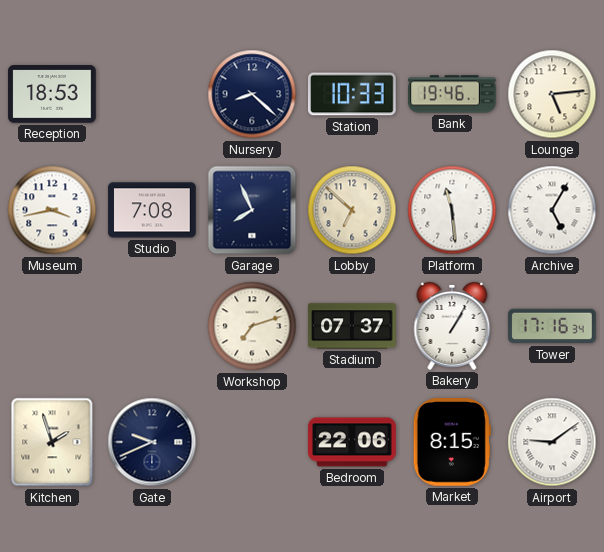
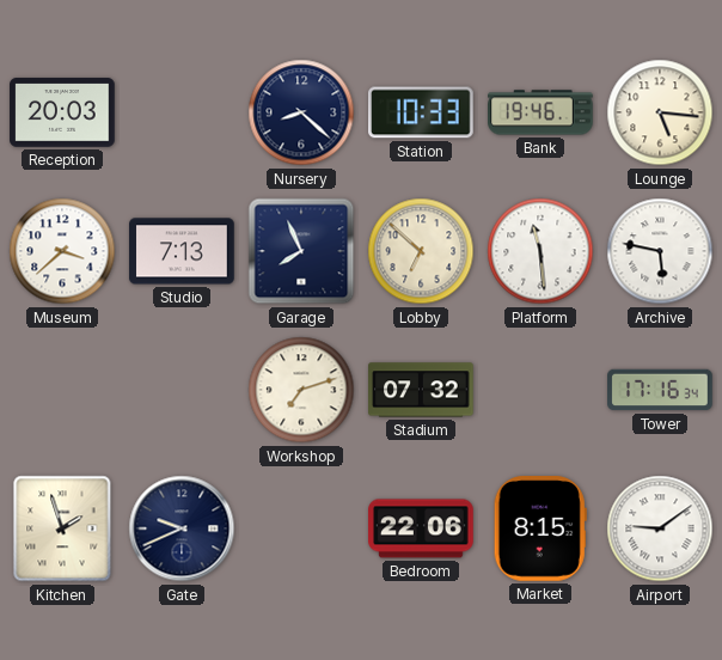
Reception: 18:53 -> 20:03
Lounge: 5:14 -> 5:16
Museum: 3:43 -> 3:38
Studio: 7:08 -> 7:13
Archive: 5:05 -> 5:47
Stadium: 07:37 -> 07:32
Bakery: 1:05 -> none
